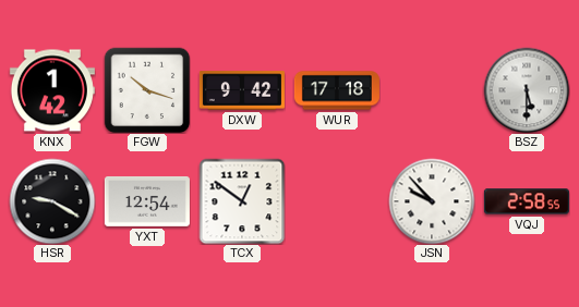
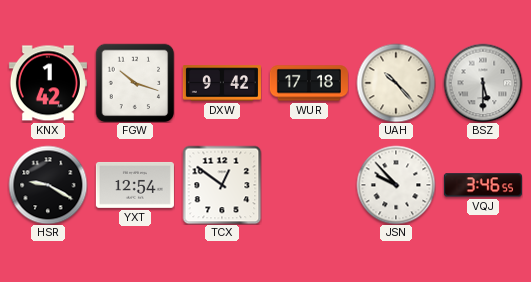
UAH: none -> 10:23
VQJ: 2:58 -> 3:46
